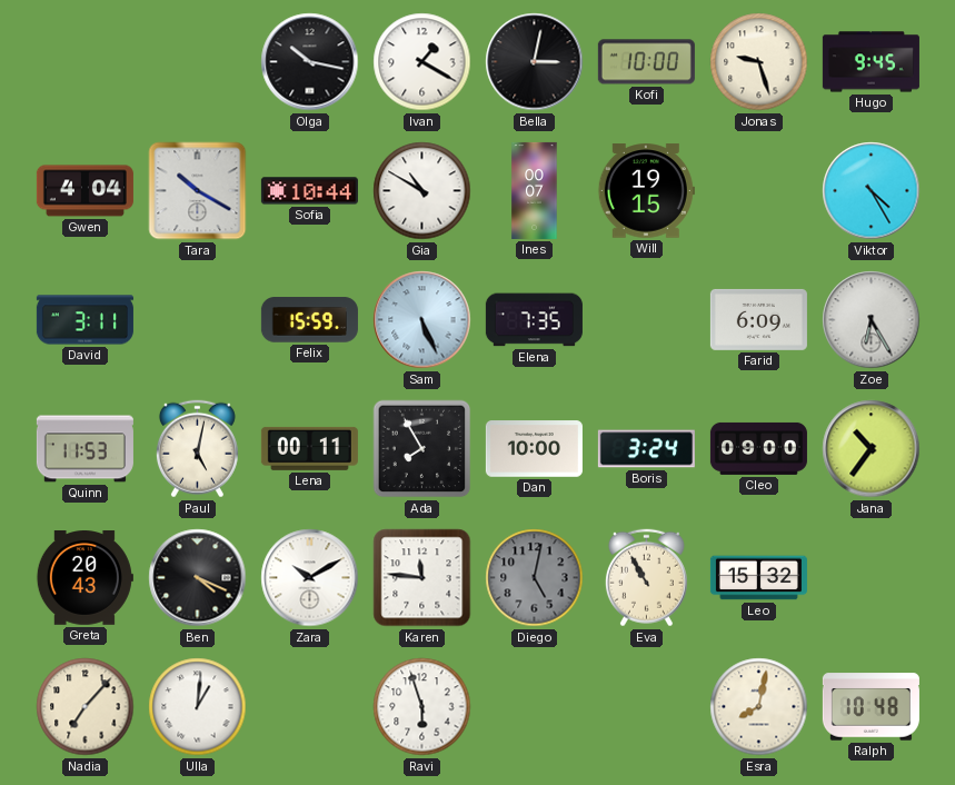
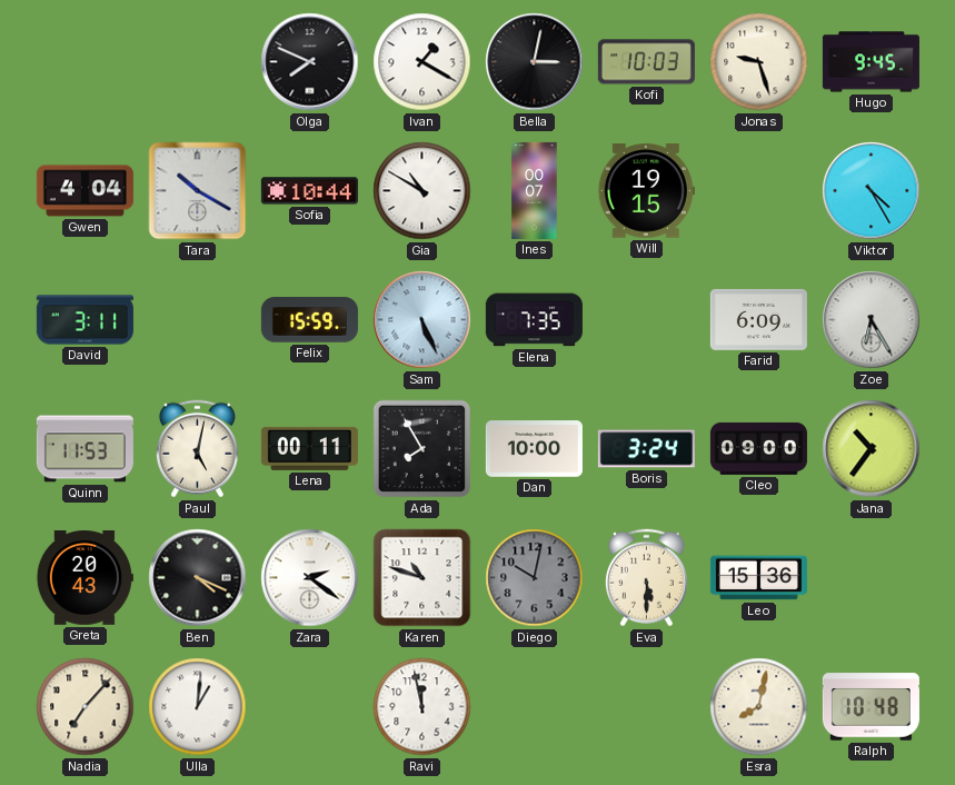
Olga: 10:17 -> 7:49
Kofi: 10:00 -> 10:03
Zara: 10:10 -> 2:21
Karen: 11:46 -> 10:48
Diego: 5:02 -> 10:02
Eva: 10:55 -> 5:30
Leo: 15:32 -> 15:36
Ravi: 5:57 -> 11:58
